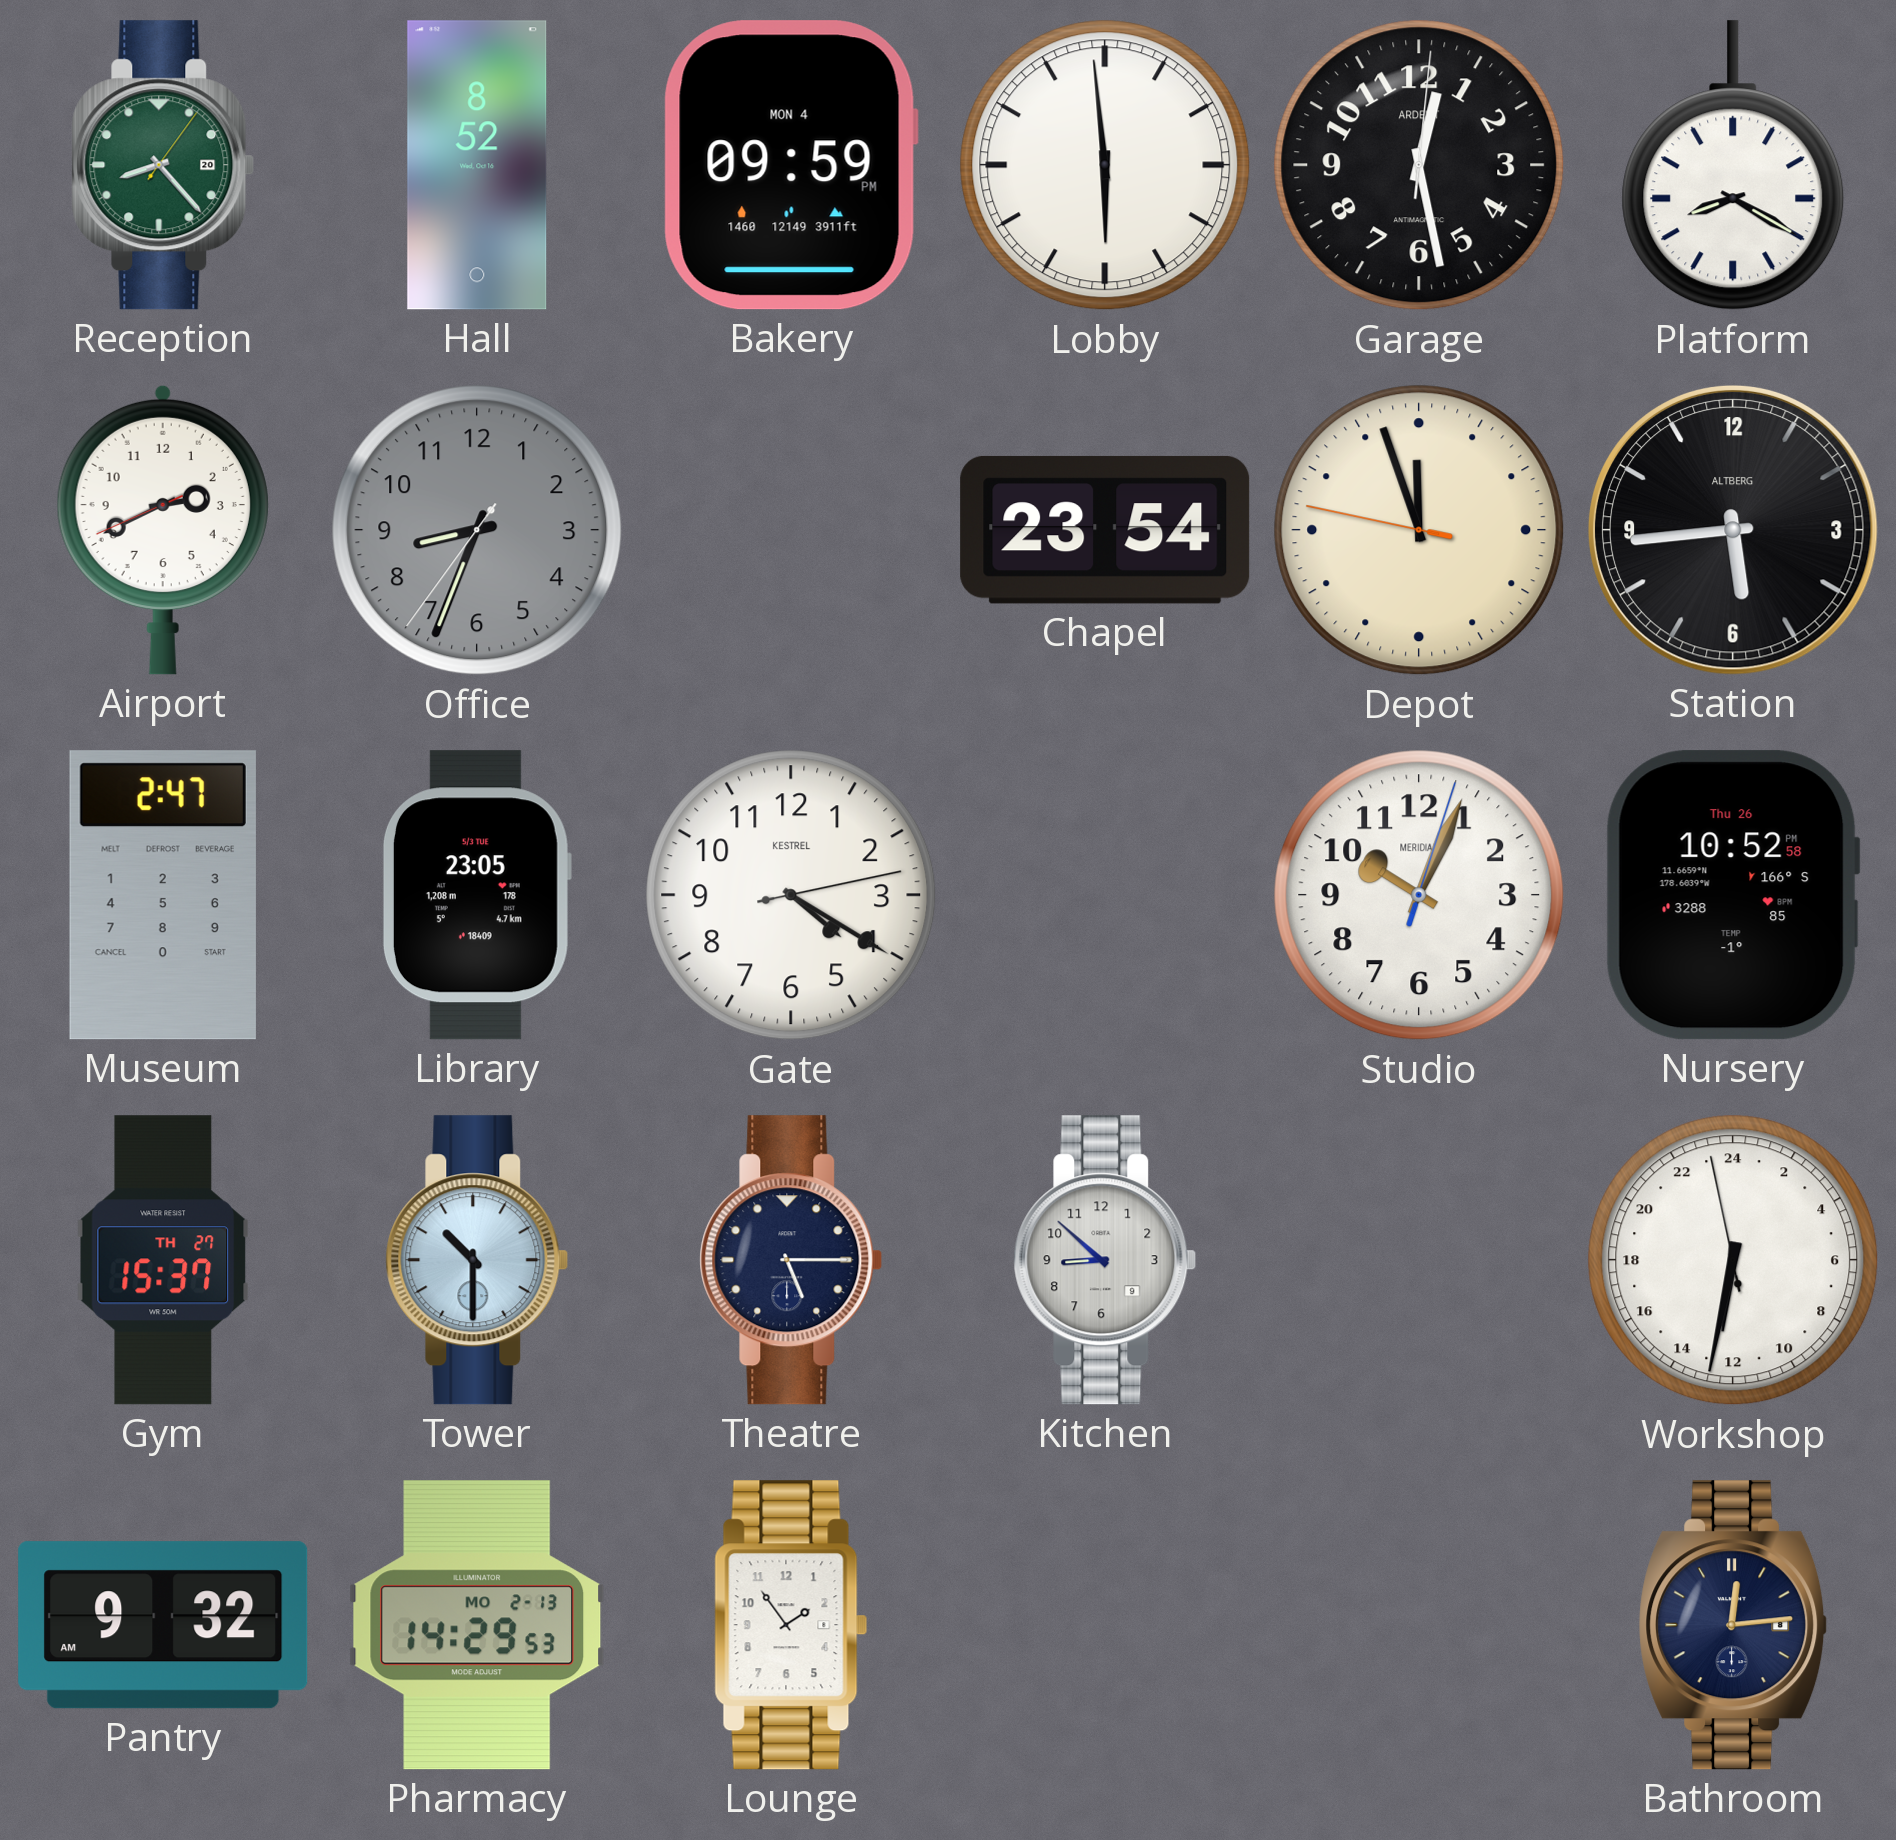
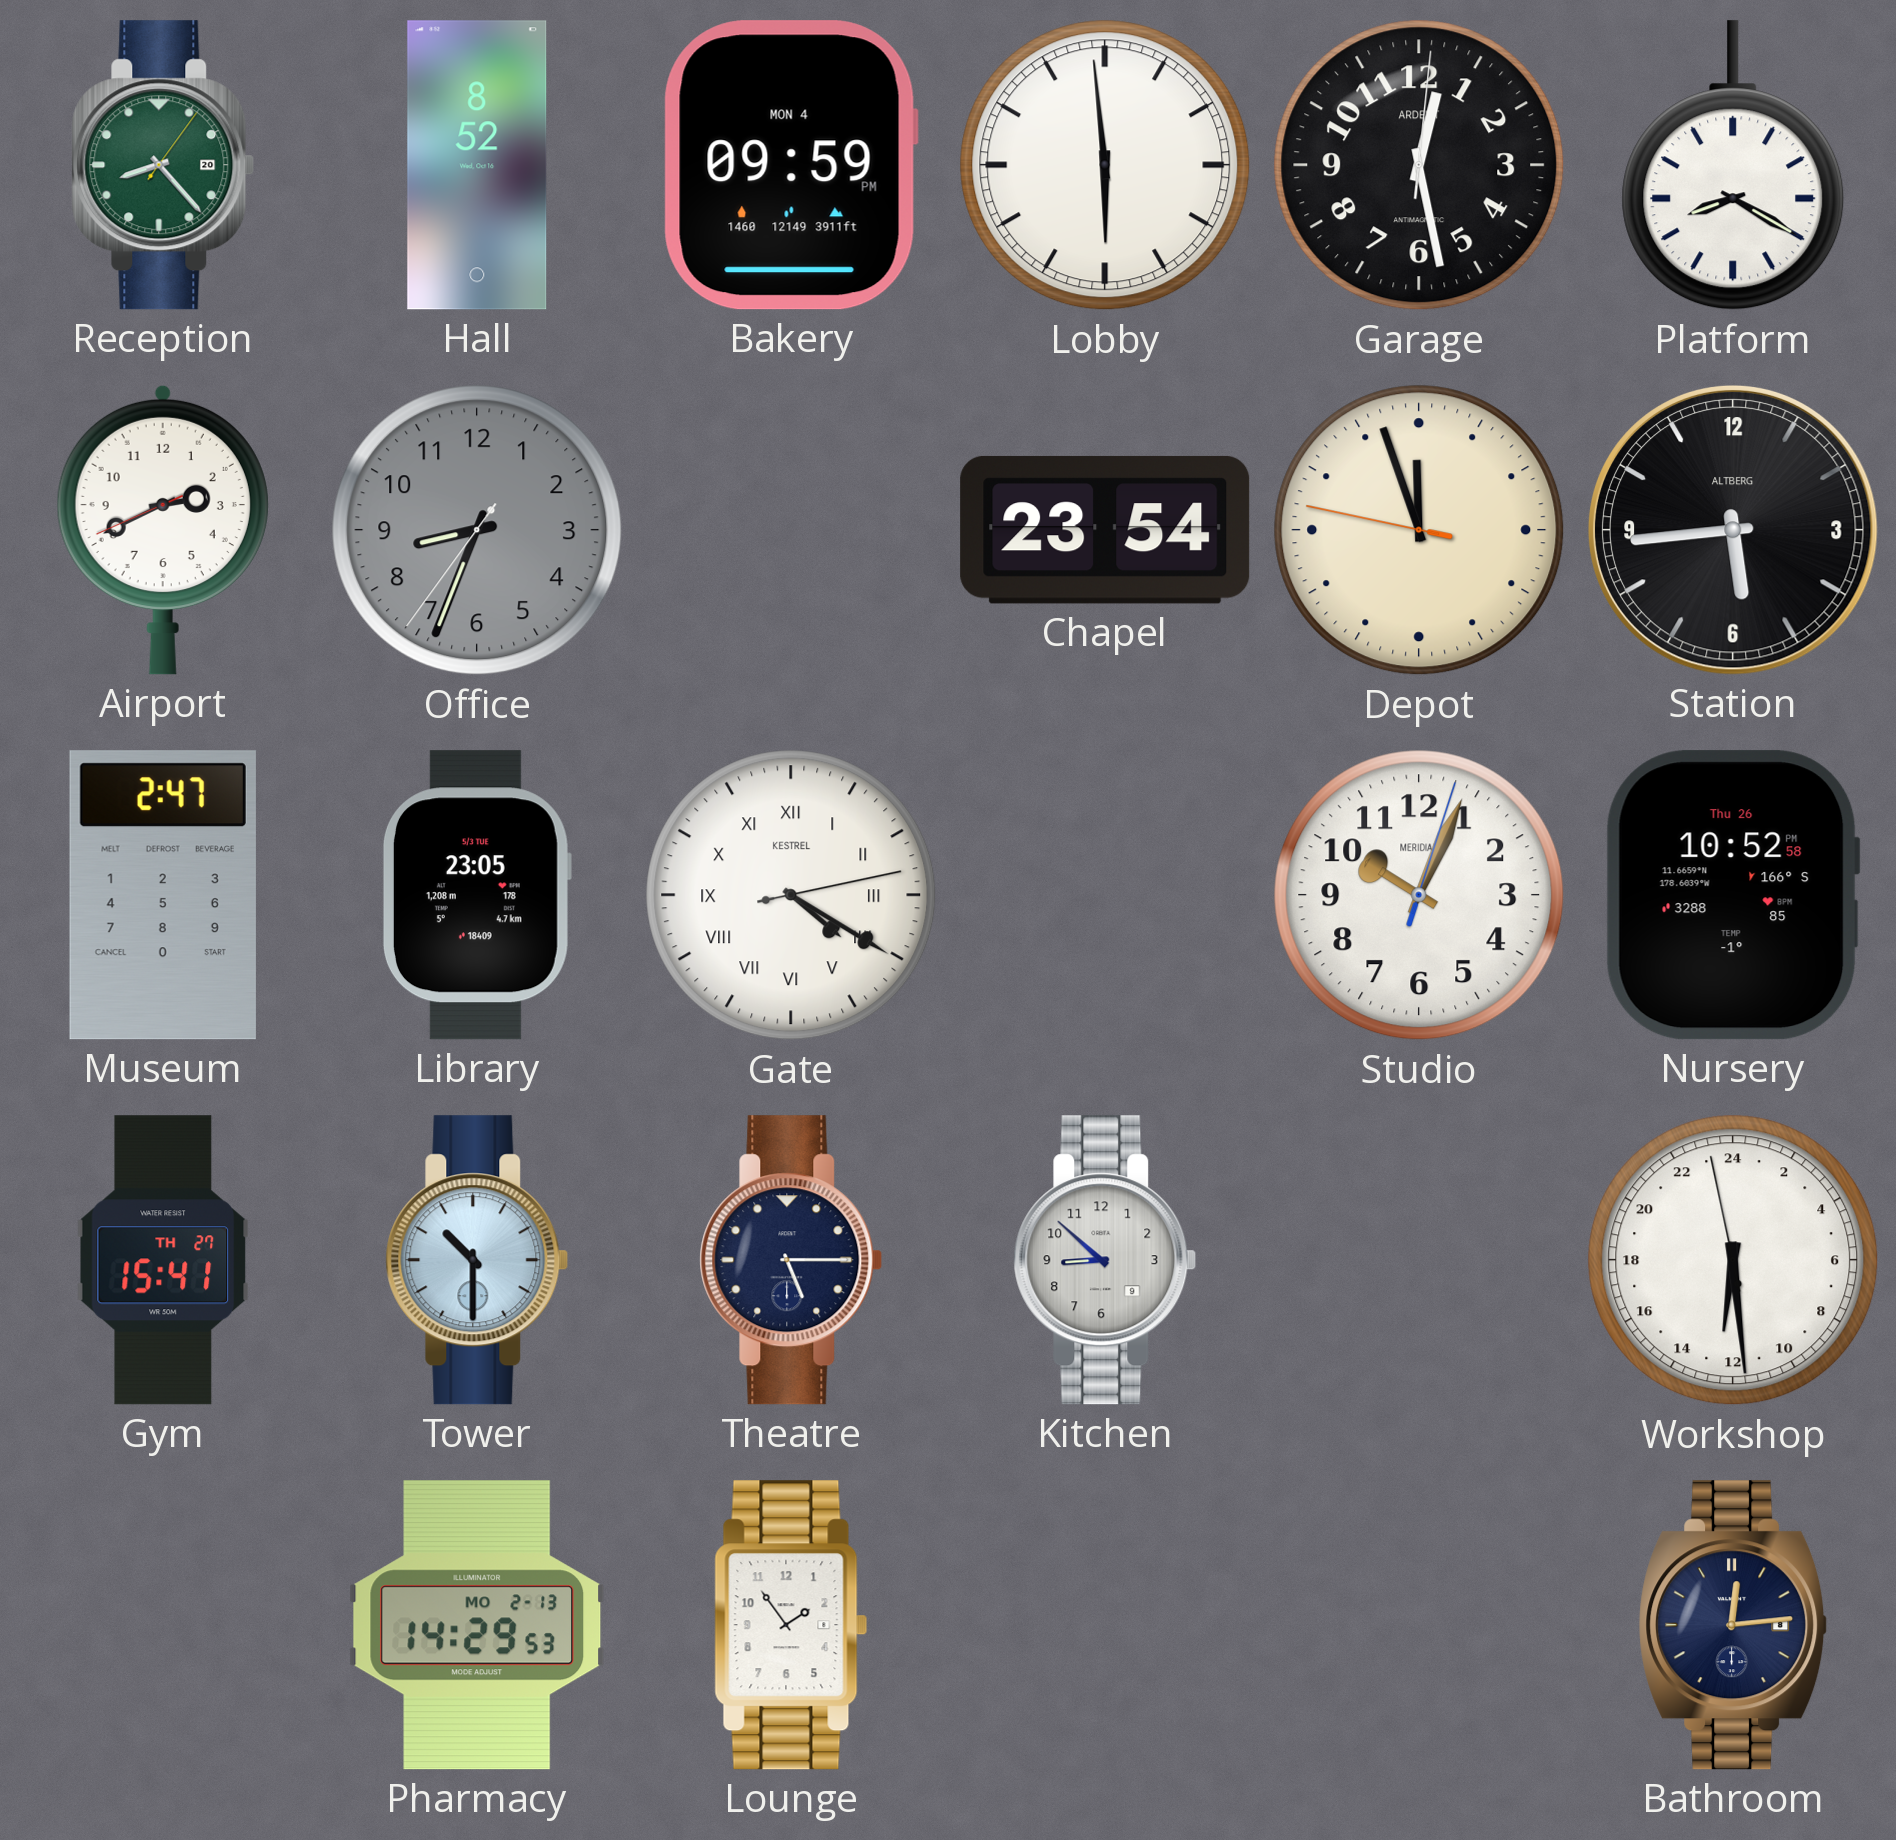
Gate numerals: Arabic -> Roman
Gym: 15:37 -> 15:41
Workshop: 12:31 -> 12:28
Pantry: 9:32 -> none
